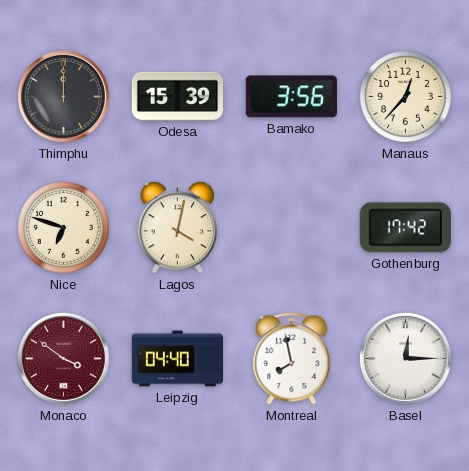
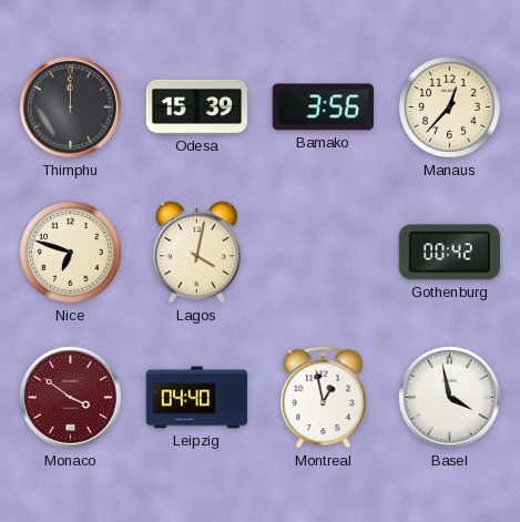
Gothenburg: 17:42 -> 00:42
Montreal: 7:58 -> 12:58
Basel: 12:15 -> 3:58
